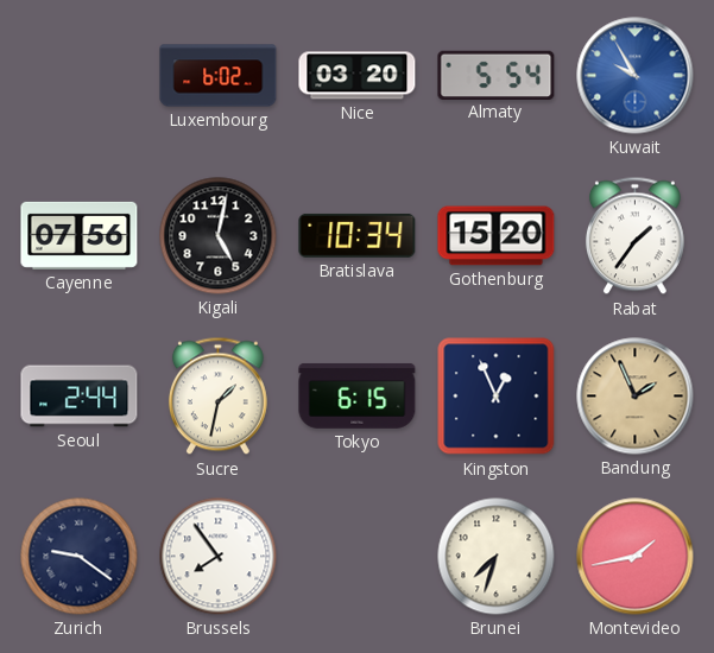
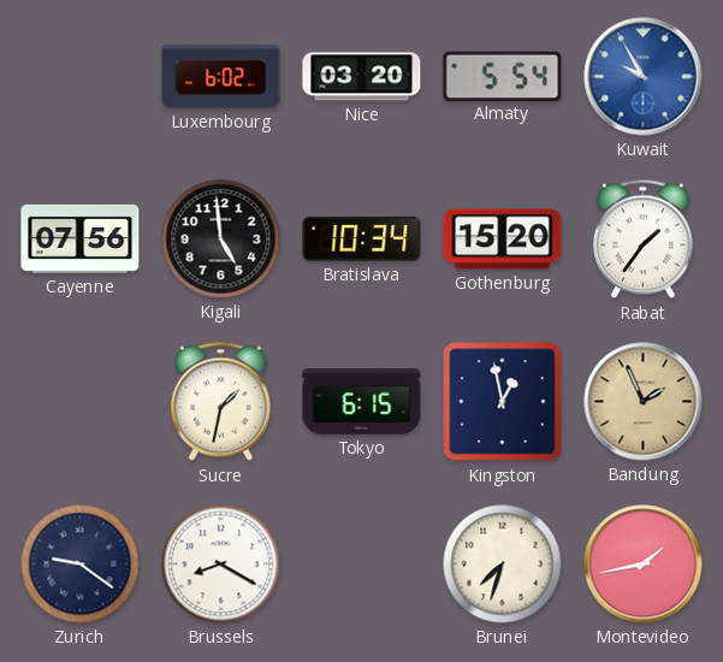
Kigali: 5:02 -> 4:59
Seoul: 2:44 -> none
Kingston: 12:56 -> 12:58
Brussels: 7:54 -> 8:20
